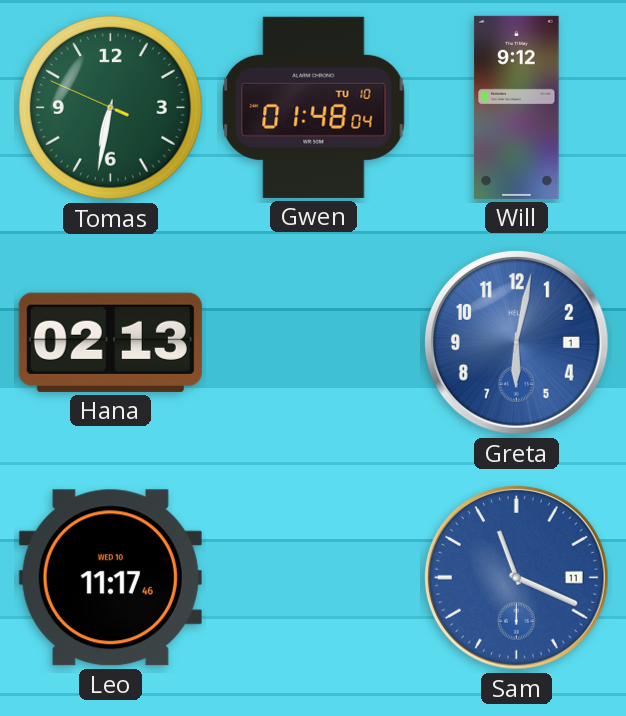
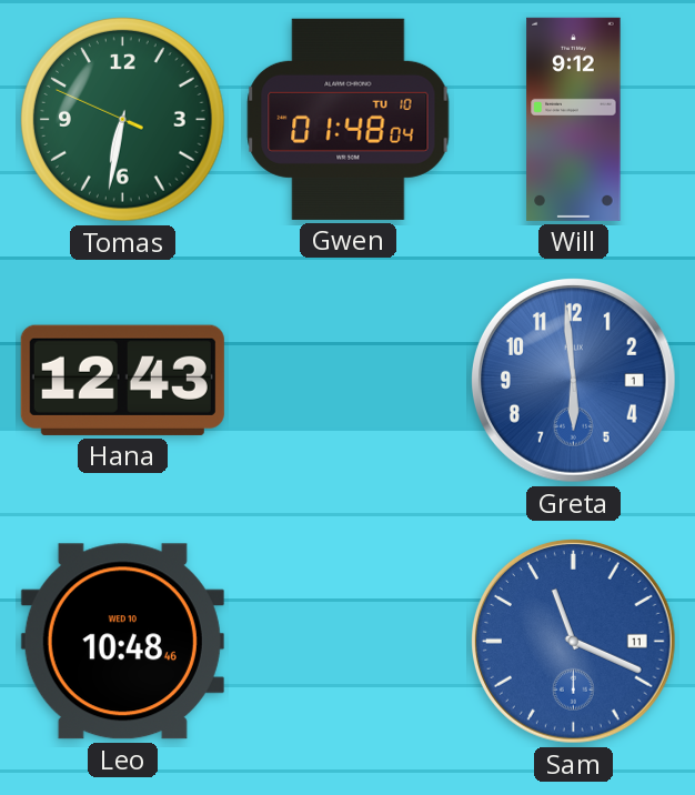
Hana: 02:13 -> 12:43
Greta: 6:02 -> 5:59
Leo: 11:17 -> 10:48
